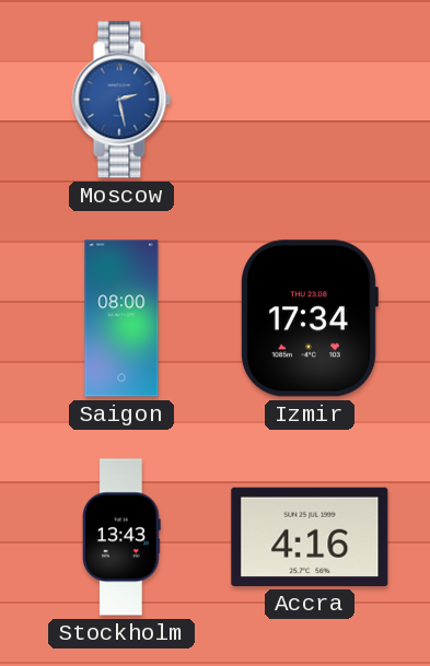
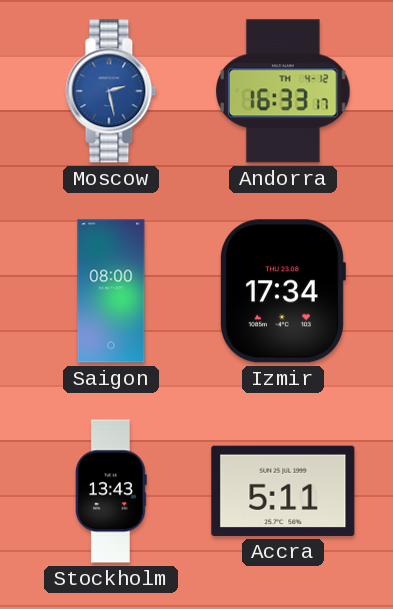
Andorra: none -> 16:33
Accra: 4:16 -> 5:11
